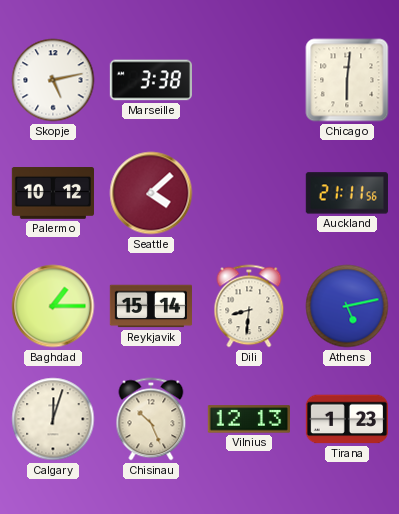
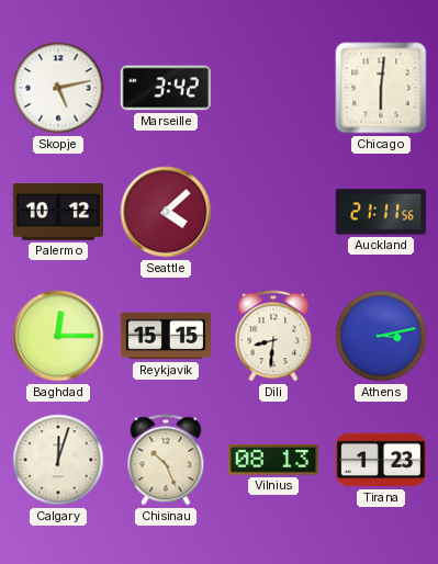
Marseille: 3:38 -> 3:42
Baghdad: 1:15 -> 12:15
Reykjavik: 15:14 -> 15:15
Athens: 5:13 -> 3:13
Vilnius: 12:13 -> 08:13
